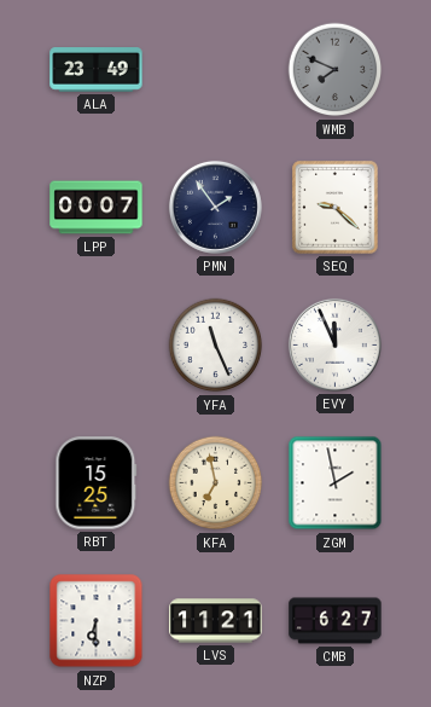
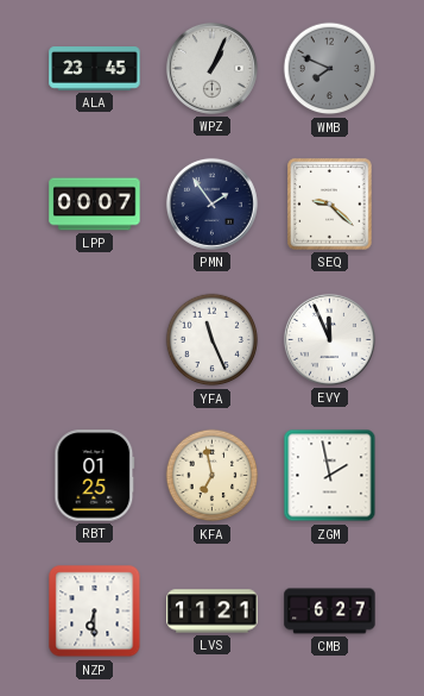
ALA: 23:49 -> 23:45
WPZ: none -> 1:04
RBT: 15:25 -> 01:25
